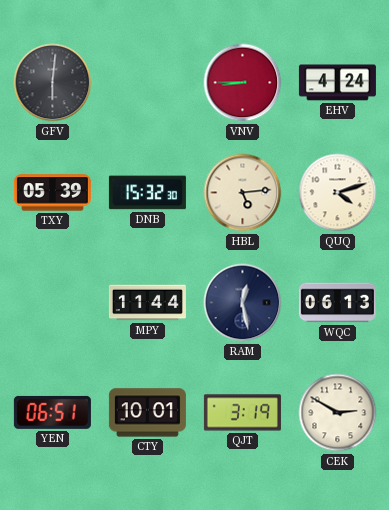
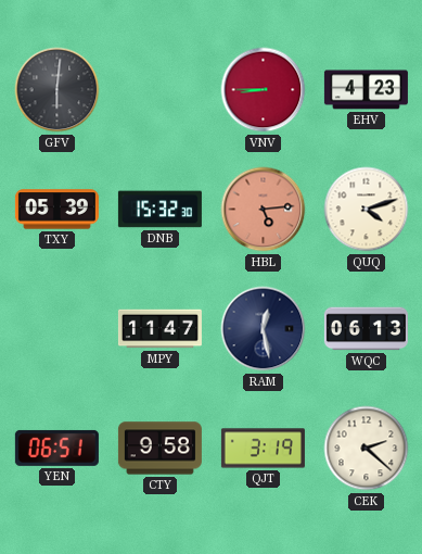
EHV: 4:24 -> 4:23
HBL dial: cream -> salmon
MPY: 11:44 -> 11:47
CTY: 10:01 -> 9:58
CEK: 2:50 -> 2:22
